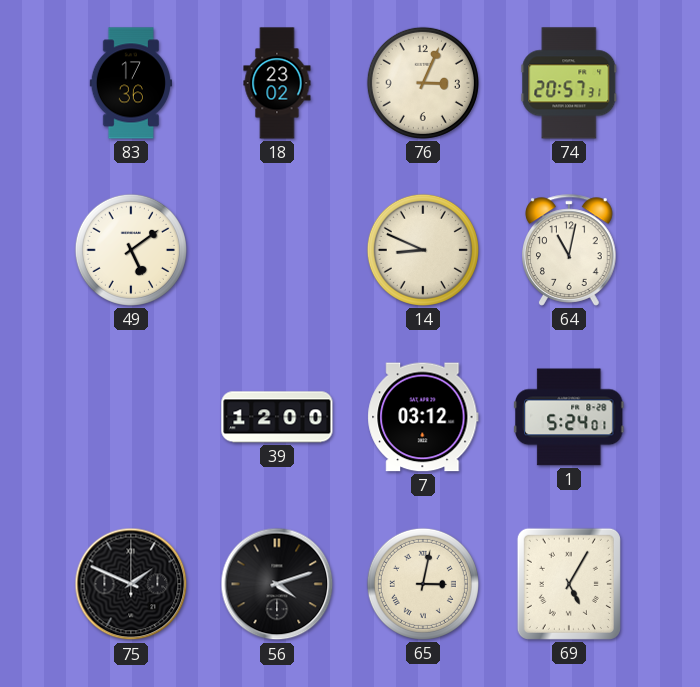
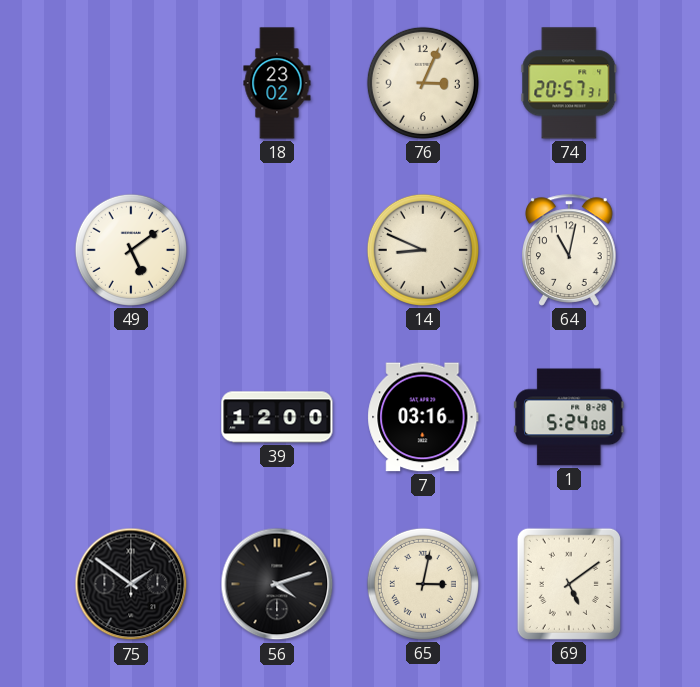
83: 17:36 -> none
7: 03:12 -> 03:16
1: 5:24:01 -> 5:24:08
75: 1:49 -> 1:51
69: 5:05 -> 5:09
